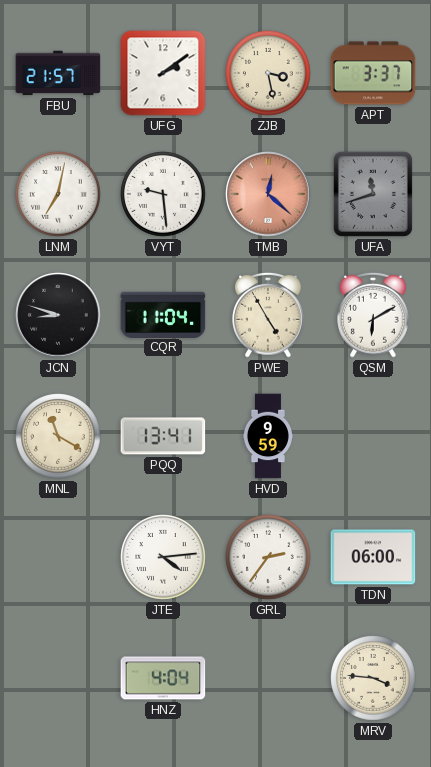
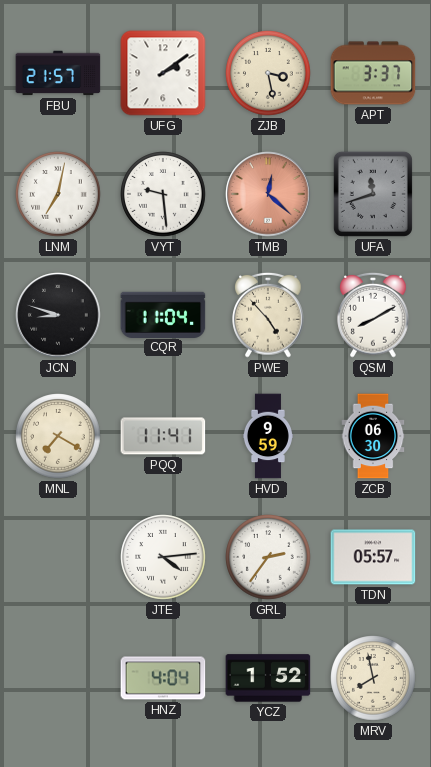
PWE: 4:55 -> 4:53
QSM: 6:10 -> 8:10
MNL: 11:20 -> 7:20
PQQ: 13:41 -> 11:41
ZCB: none -> 06:30
TDN: 06:00 -> 05:57
YCZ: none -> 1:52
MRV: 3:46 -> 7:58
